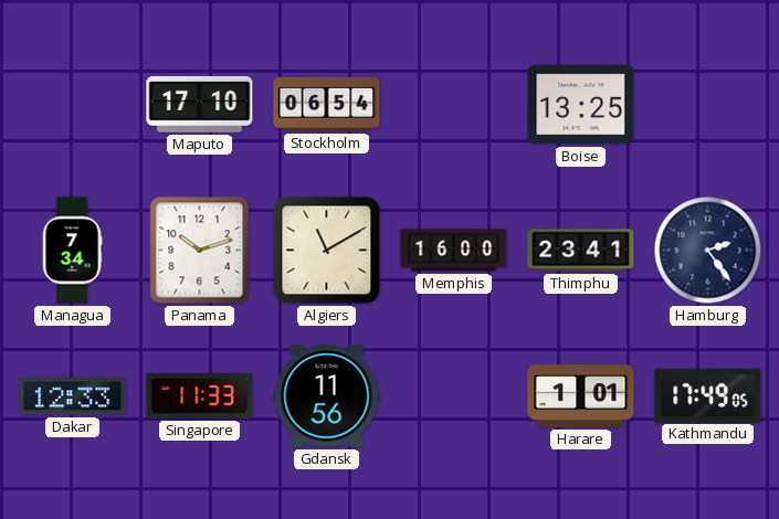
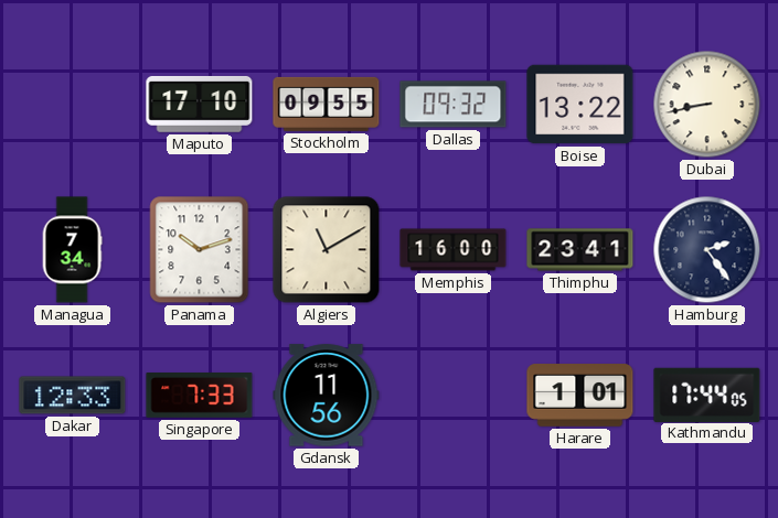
Stockholm: 06:54 -> 09:55
Dallas: none -> 09:32
Boise: 13:25 -> 13:22
Dubai: none -> 8:43
Singapore: 11:33 -> 7:33
Kathmandu: 17:49 -> 17:44
